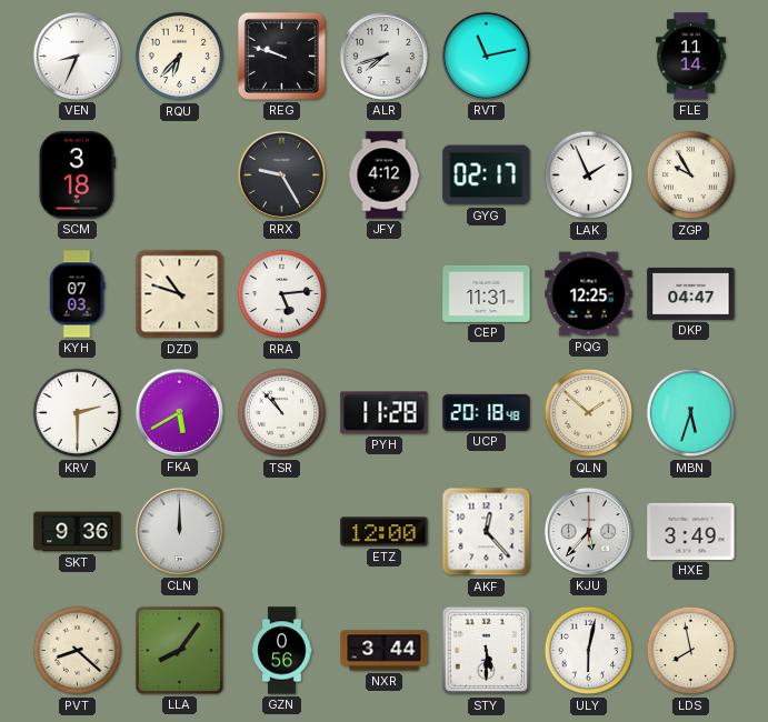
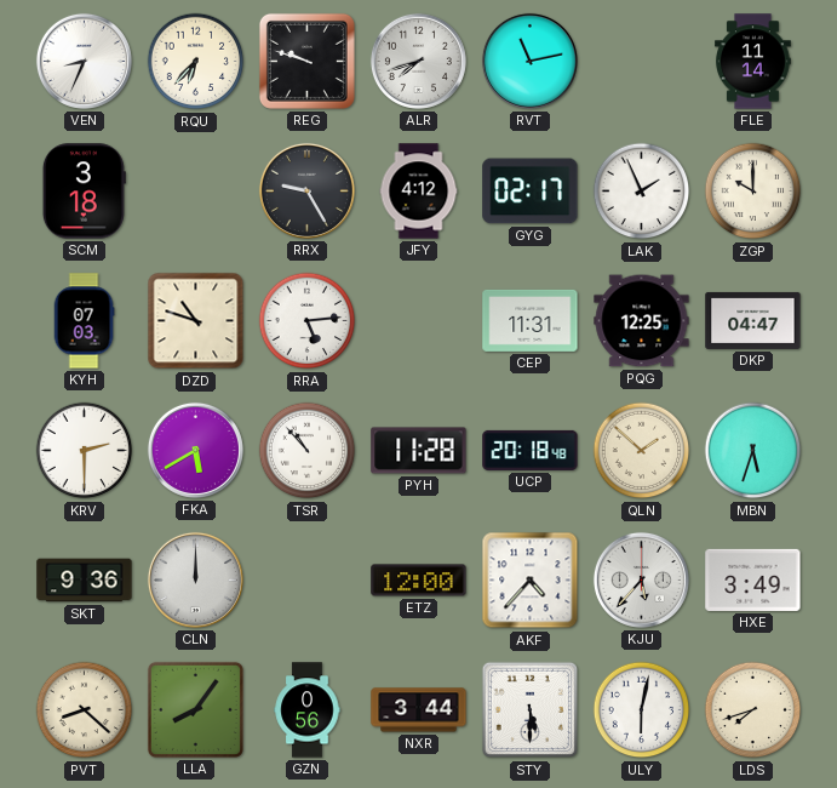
ZGP: 9:55 -> 10:00
AKF: 12:23 -> 4:37
LDS: 7:58 -> 7:42
